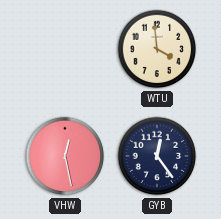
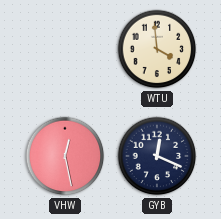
GYB: 12:24 -> 12:19
